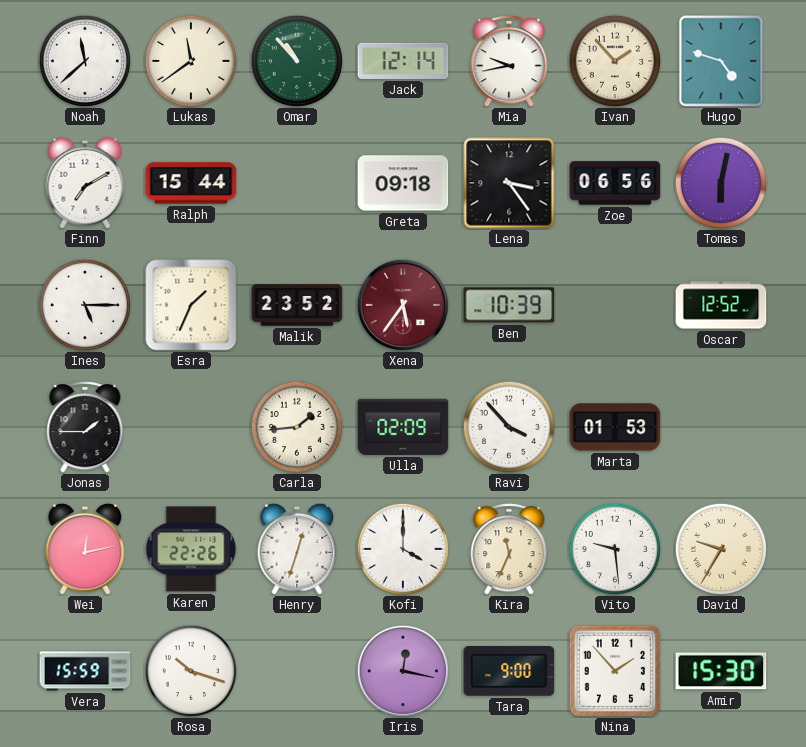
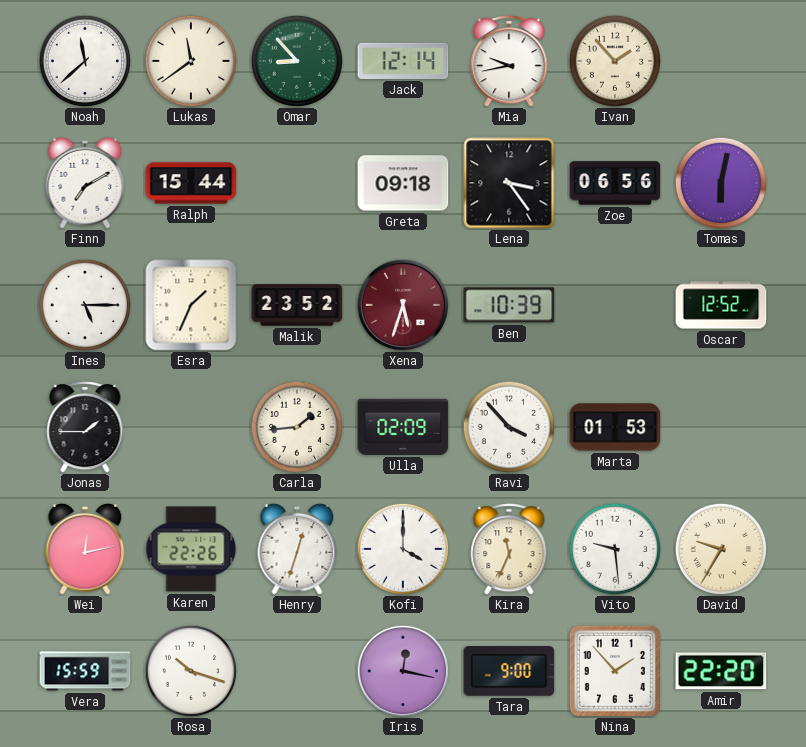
Omar: 10:53 -> 8:53
Hugo: 4:48 -> none
Xena: 5:36 -> 5:33
Amir: 15:30 -> 22:20
